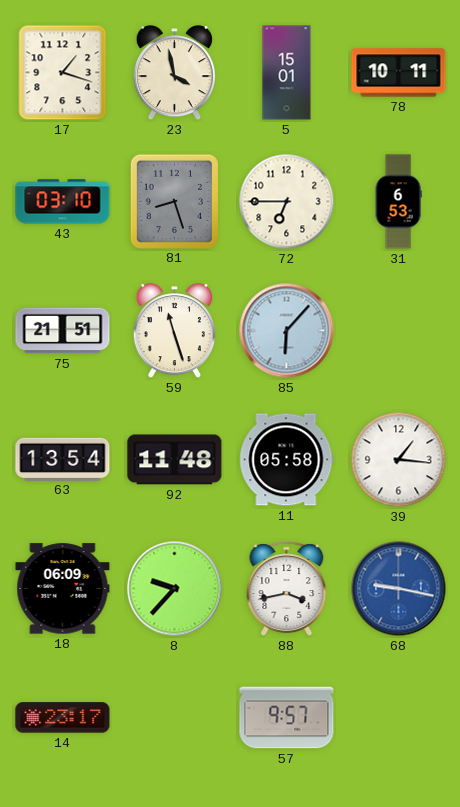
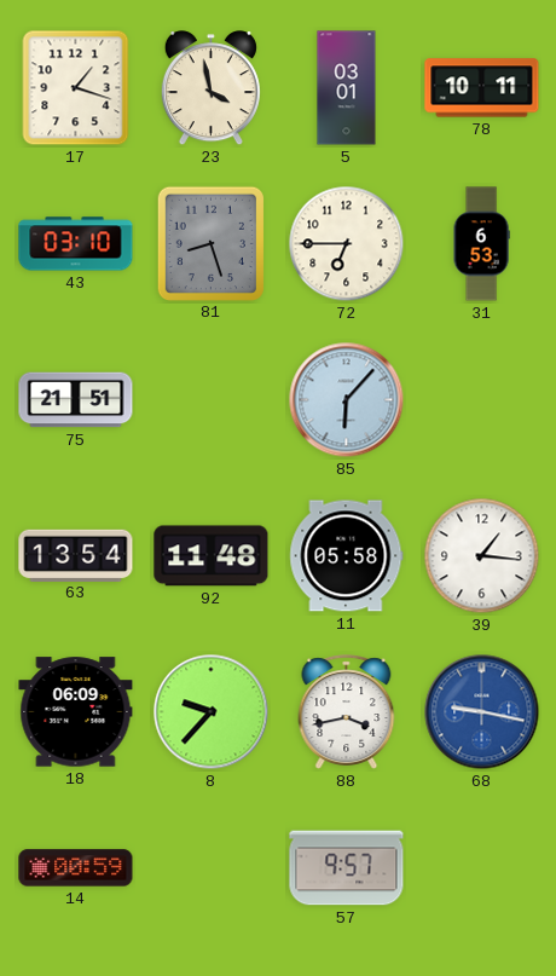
5: 15:01 -> 03:01
59: 11:27 -> none
14: 23:17 -> 00:59
